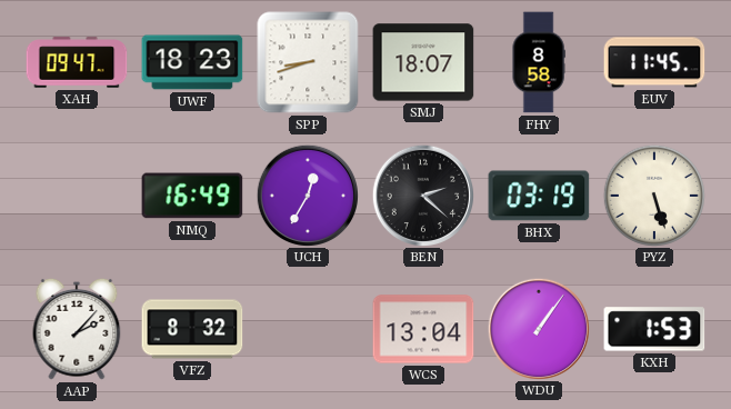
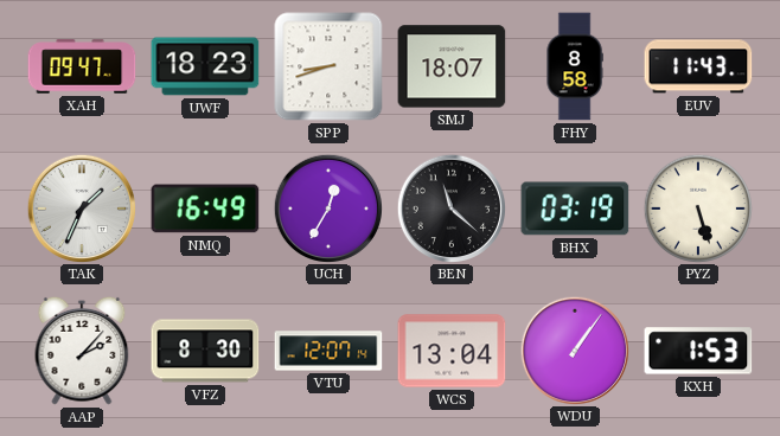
EUV: 11:45 -> 11:43
TAK: none -> 1:34
BEN: 2:22 -> 11:22
VFZ: 8:32 -> 8:30
VTU: none -> 12:07
